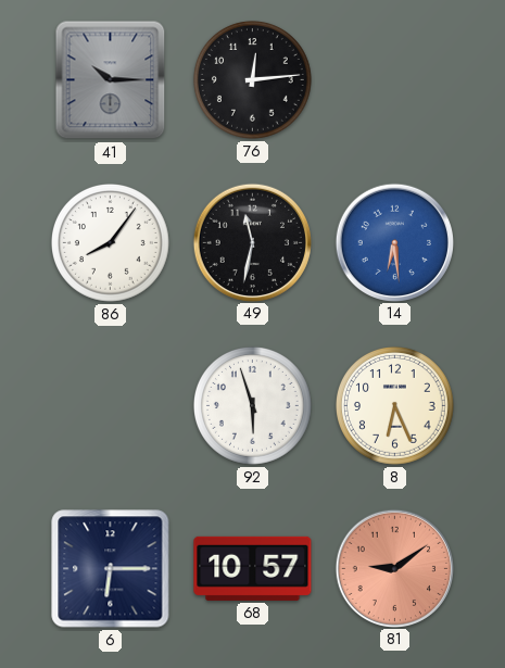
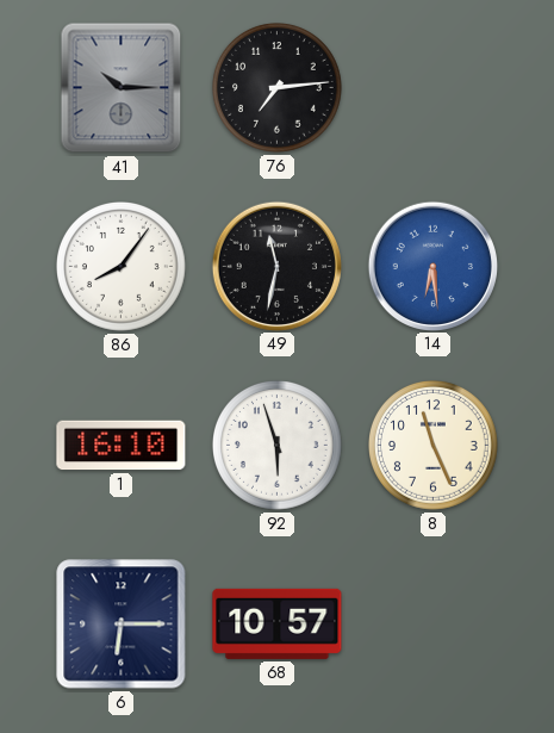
76: 12:14 -> 7:14
1: none -> 16:10
8: 6:26 -> 11:26
81: 9:09 -> none
